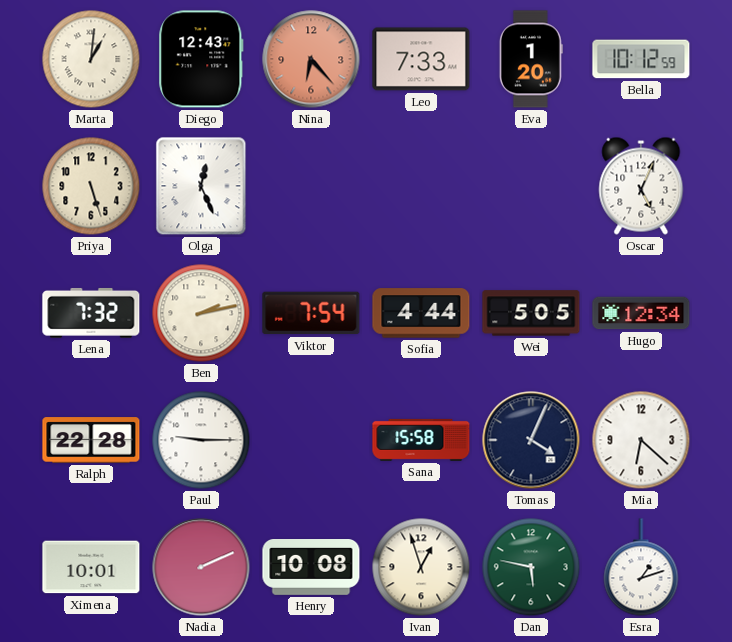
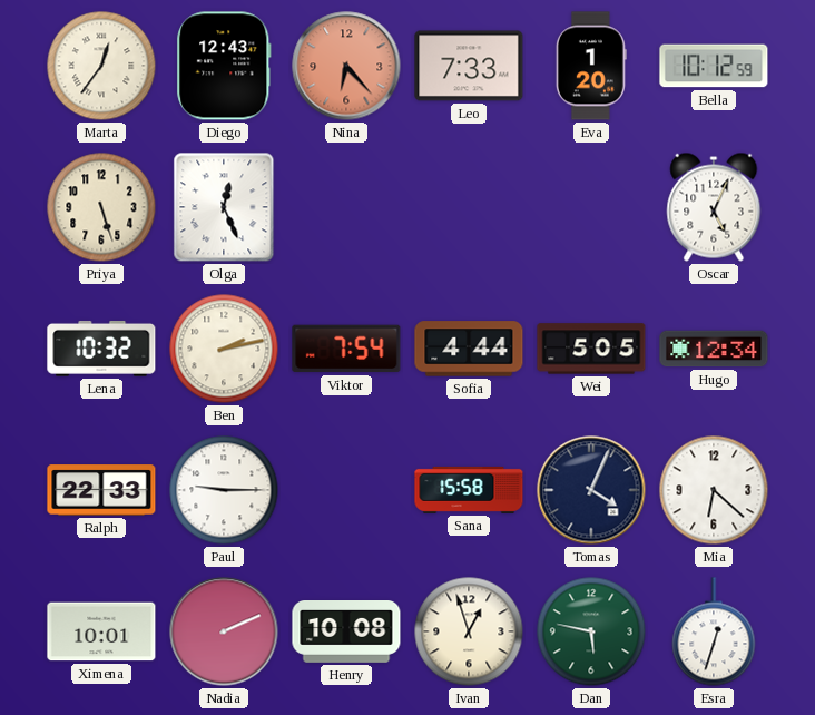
Marta: 1:01 -> 12:36
Lena: 7:32 -> 10:32
Ralph: 22:28 -> 22:33
Esra: 1:12 -> 12:33
